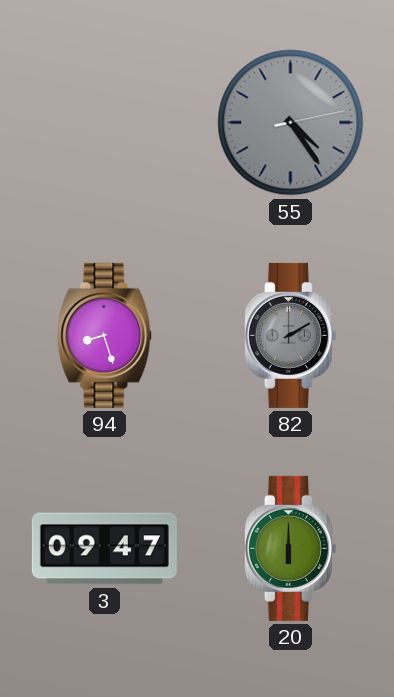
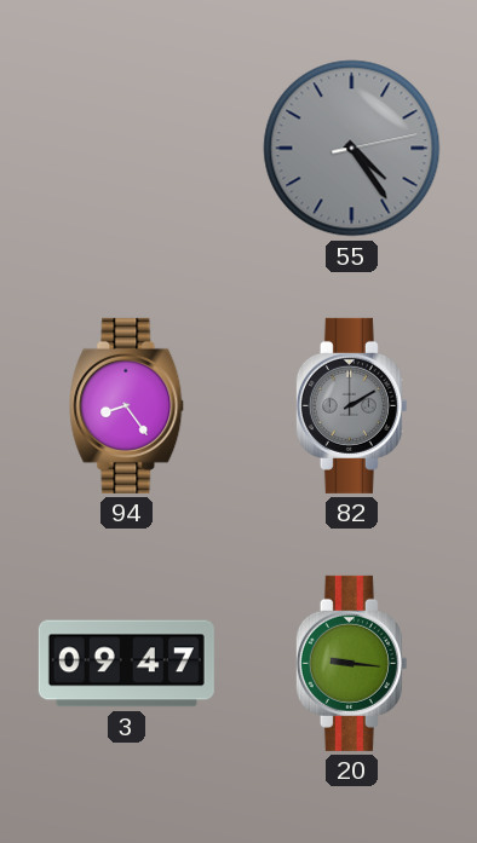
94: 8:27 -> 8:24
20: 6:00 -> 9:16
